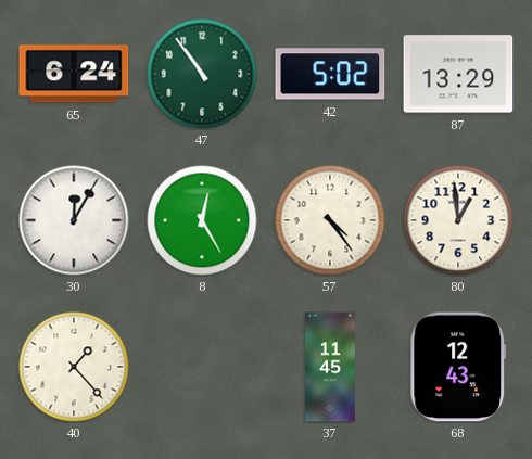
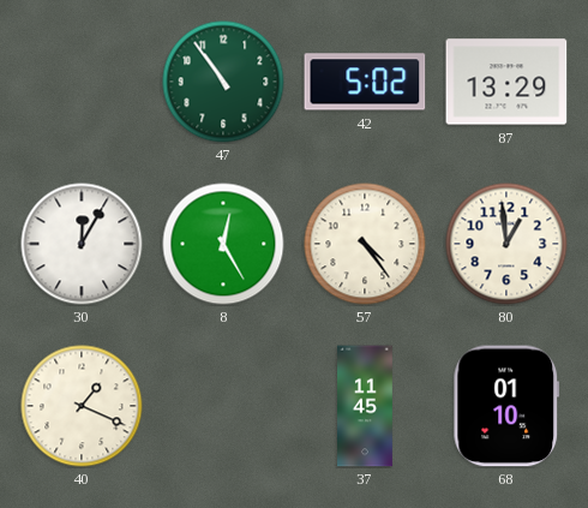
65: 6:24 -> none
40: 1:23 -> 1:19
68: 12:43 -> 01:10
